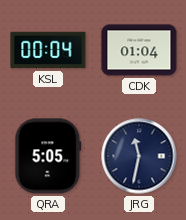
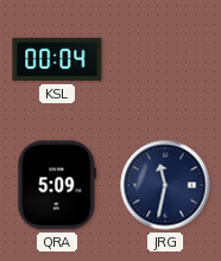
CDK: 01:04 -> none
QRA: 5:05 -> 5:09
